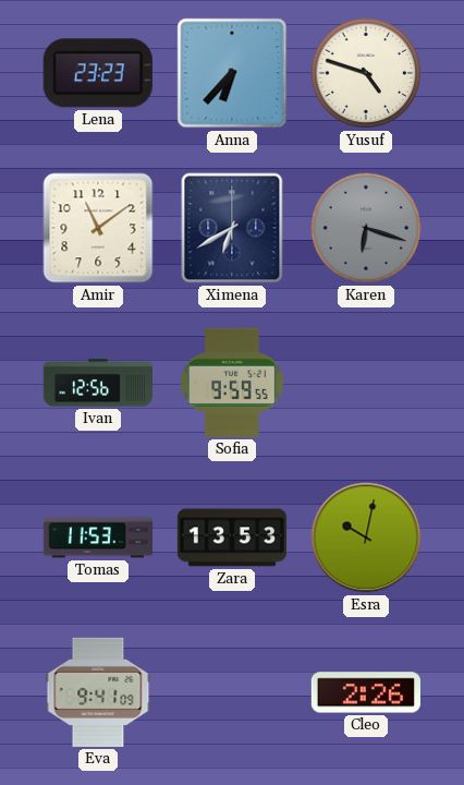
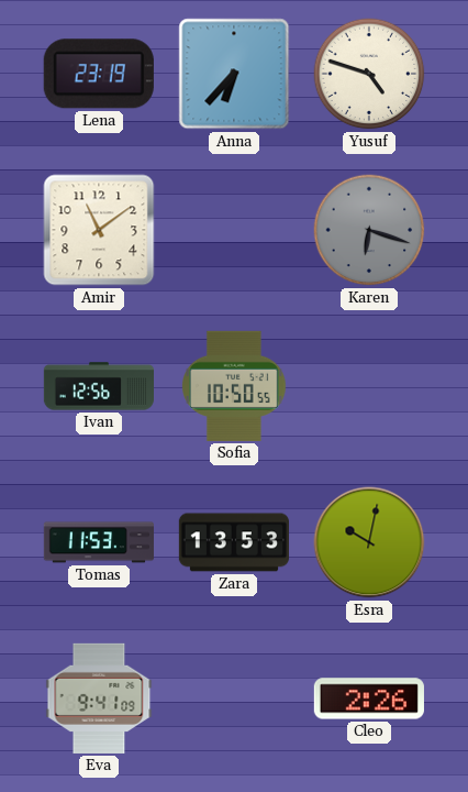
Lena: 23:23 -> 23:19
Ximena: 6:40 -> none
Sofia: 9:59 -> 10:50
